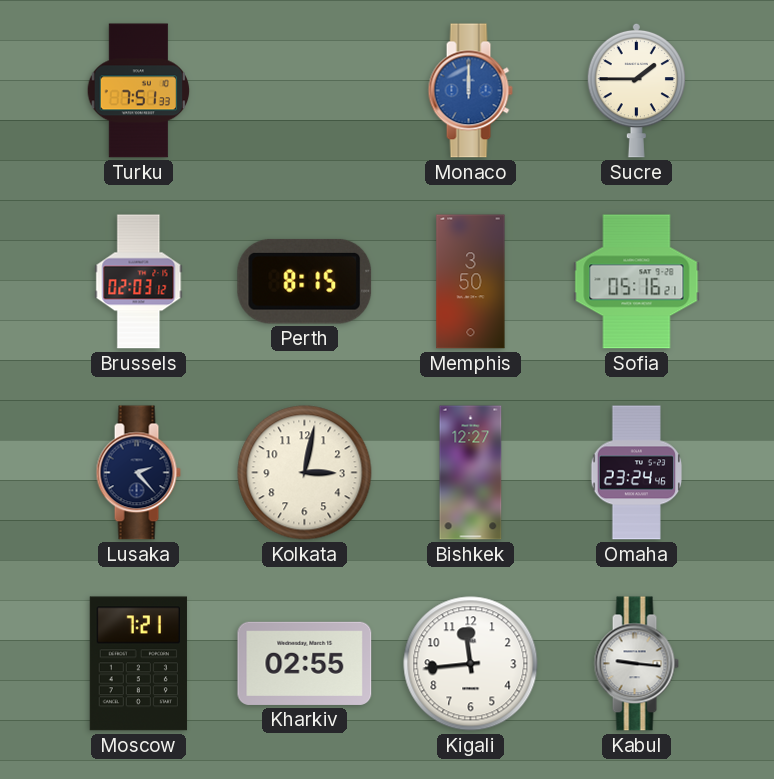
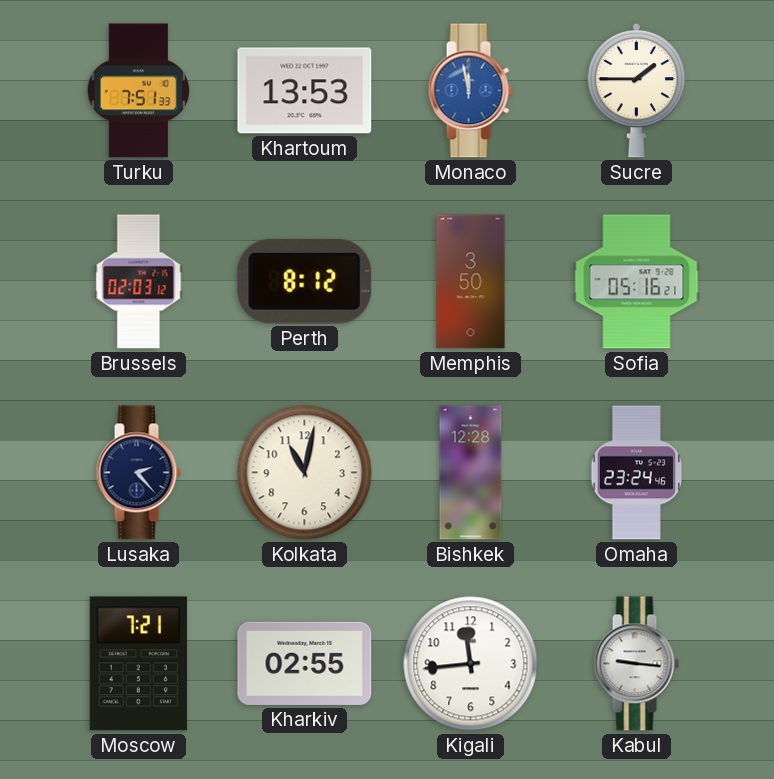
Khartoum: none -> 13:53
Monaco: 12:00 -> 11:58
Perth: 8:15 -> 8:12
Kolkata: 3:02 -> 11:02
Bishkek: 12:27 -> 12:28
